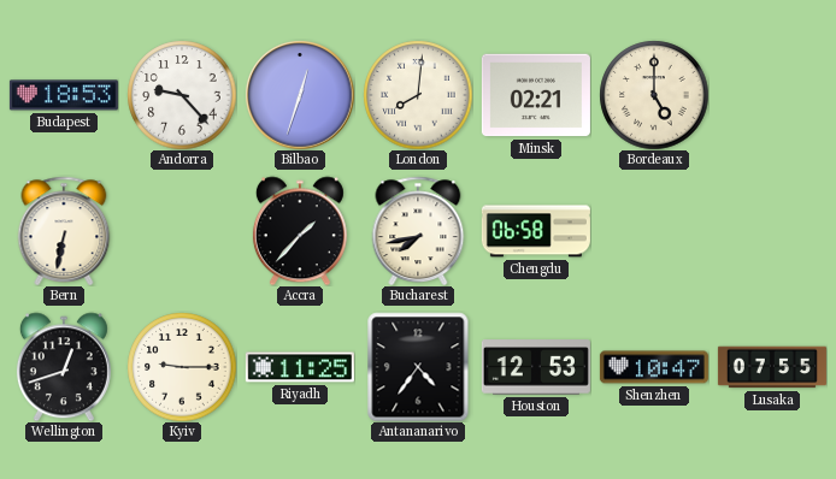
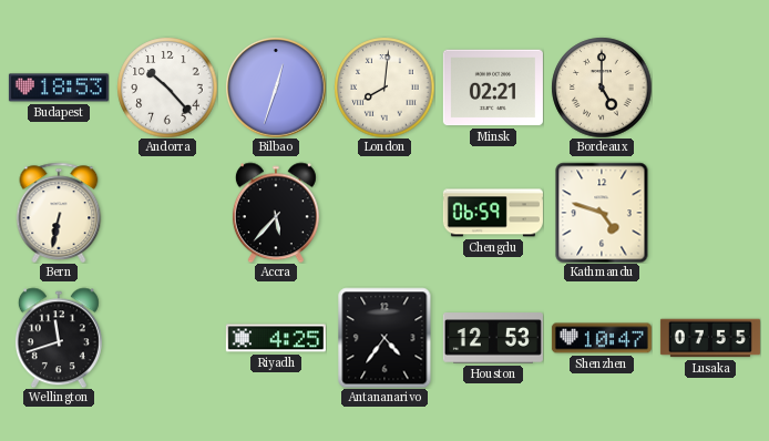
Andorra: 9:23 -> 10:23
Accra: 1:37 -> 5:37
Bucharest: 7:43 -> none
Chengdu: 06:58 -> 06:59
Kathmandu: none -> 4:48
Wellington: 12:42 -> 11:42
Kyiv: 9:15 -> none
Riyadh: 11:25 -> 4:25
